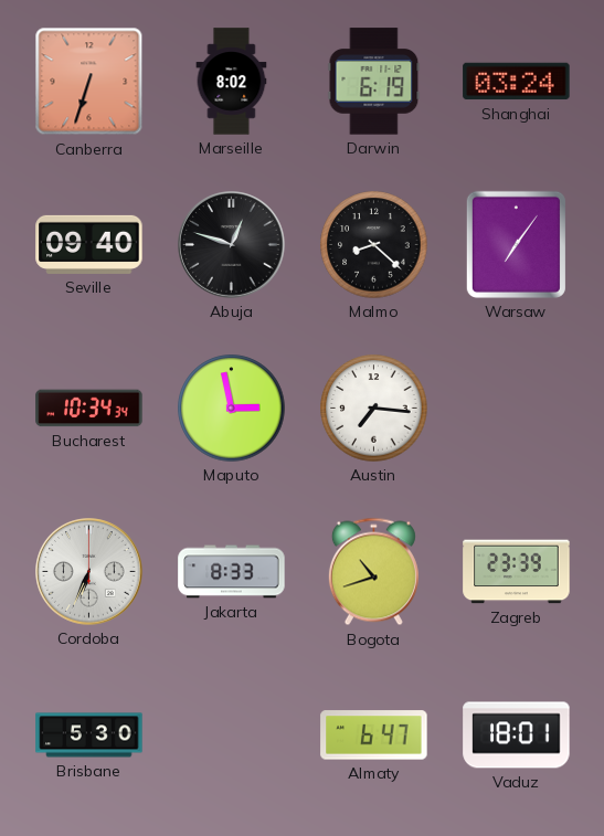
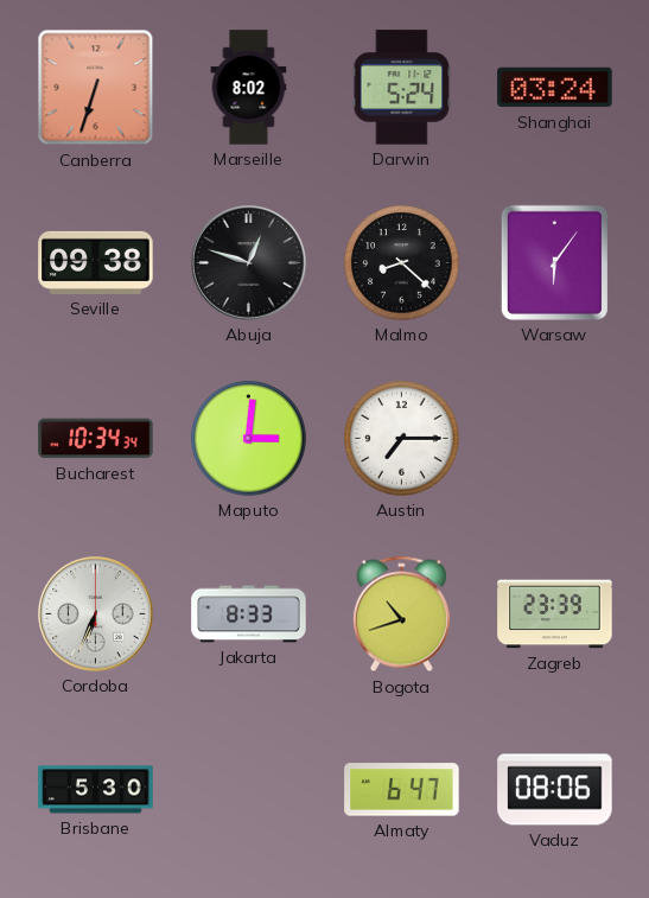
Darwin: 6:19 -> 5:24
Seville: 09:40 -> 09:38
Warsaw: 7:06 -> 6:06
Maputo: 2:58 -> 3:01
Austin: 7:16 -> 7:15
Vaduz: 18:01 -> 08:06
